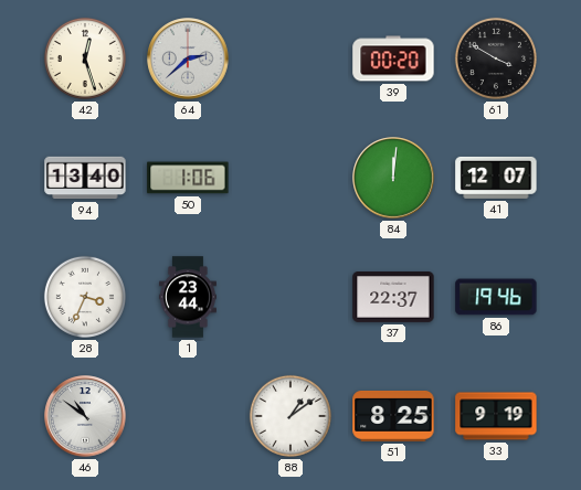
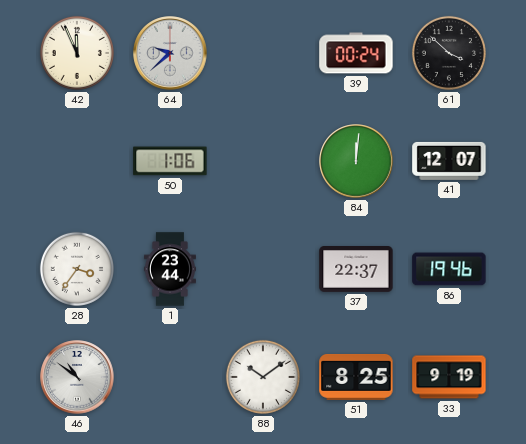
42: 12:27 -> 11:56
64: 2:38 -> 9:38
39: 00:20 -> 00:24
61: 3:50 -> 3:52
94: 13:40 -> none
28: 3:34 -> 3:36
88: 1:09 -> 10:09
